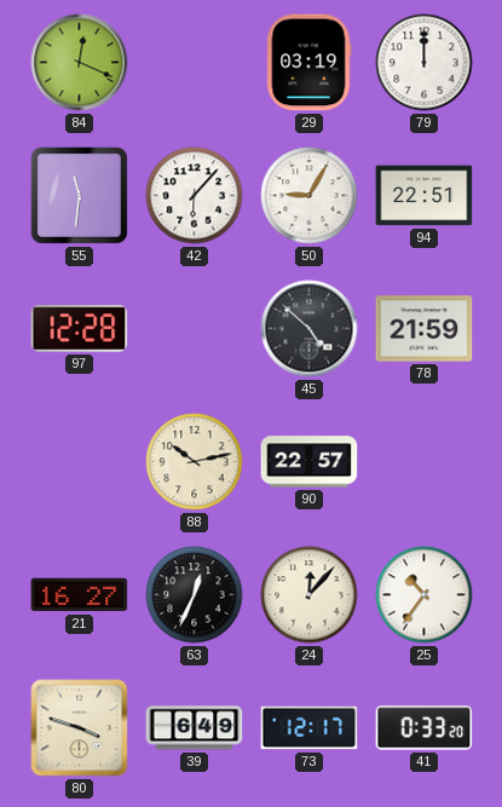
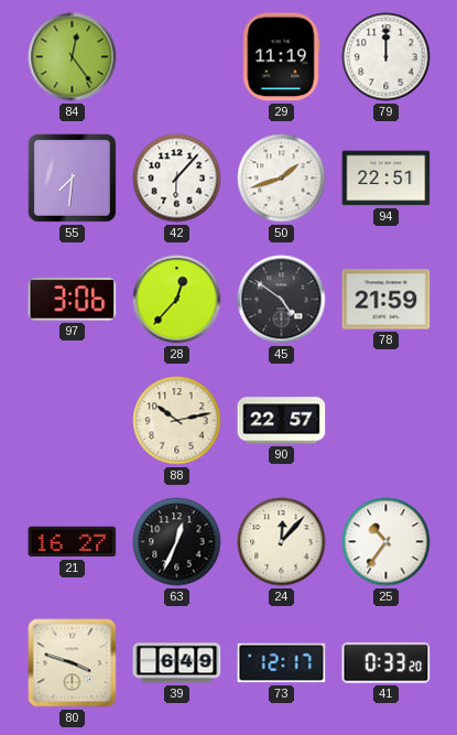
84: 12:19 -> 12:24
29: 03:19 -> 11:19
55: 11:31 -> 7:31
50: 9:05 -> 1:42
97: 12:28 -> 3:06
28: none -> 12:37
45: 4:52 -> 4:51
